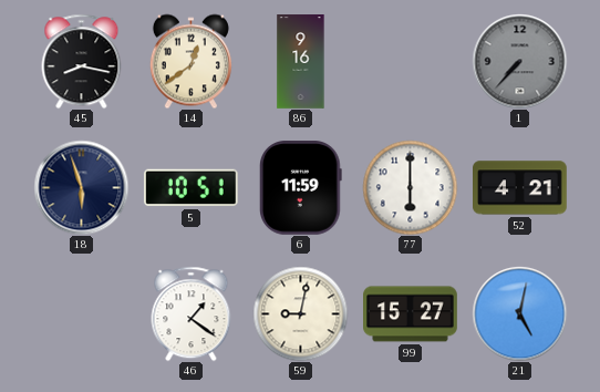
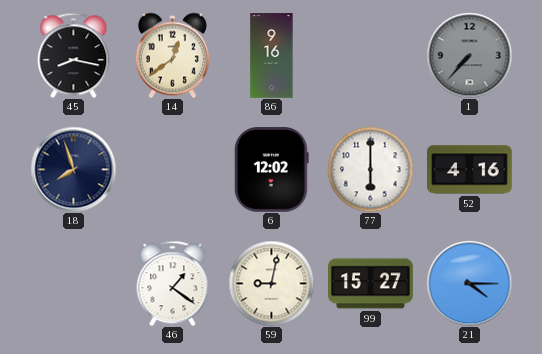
18: 5:57 -> 7:57
5: 10:51 -> none
6: 11:59 -> 12:02
52: 4:21 -> 4:16
21: 5:02 -> 4:15
